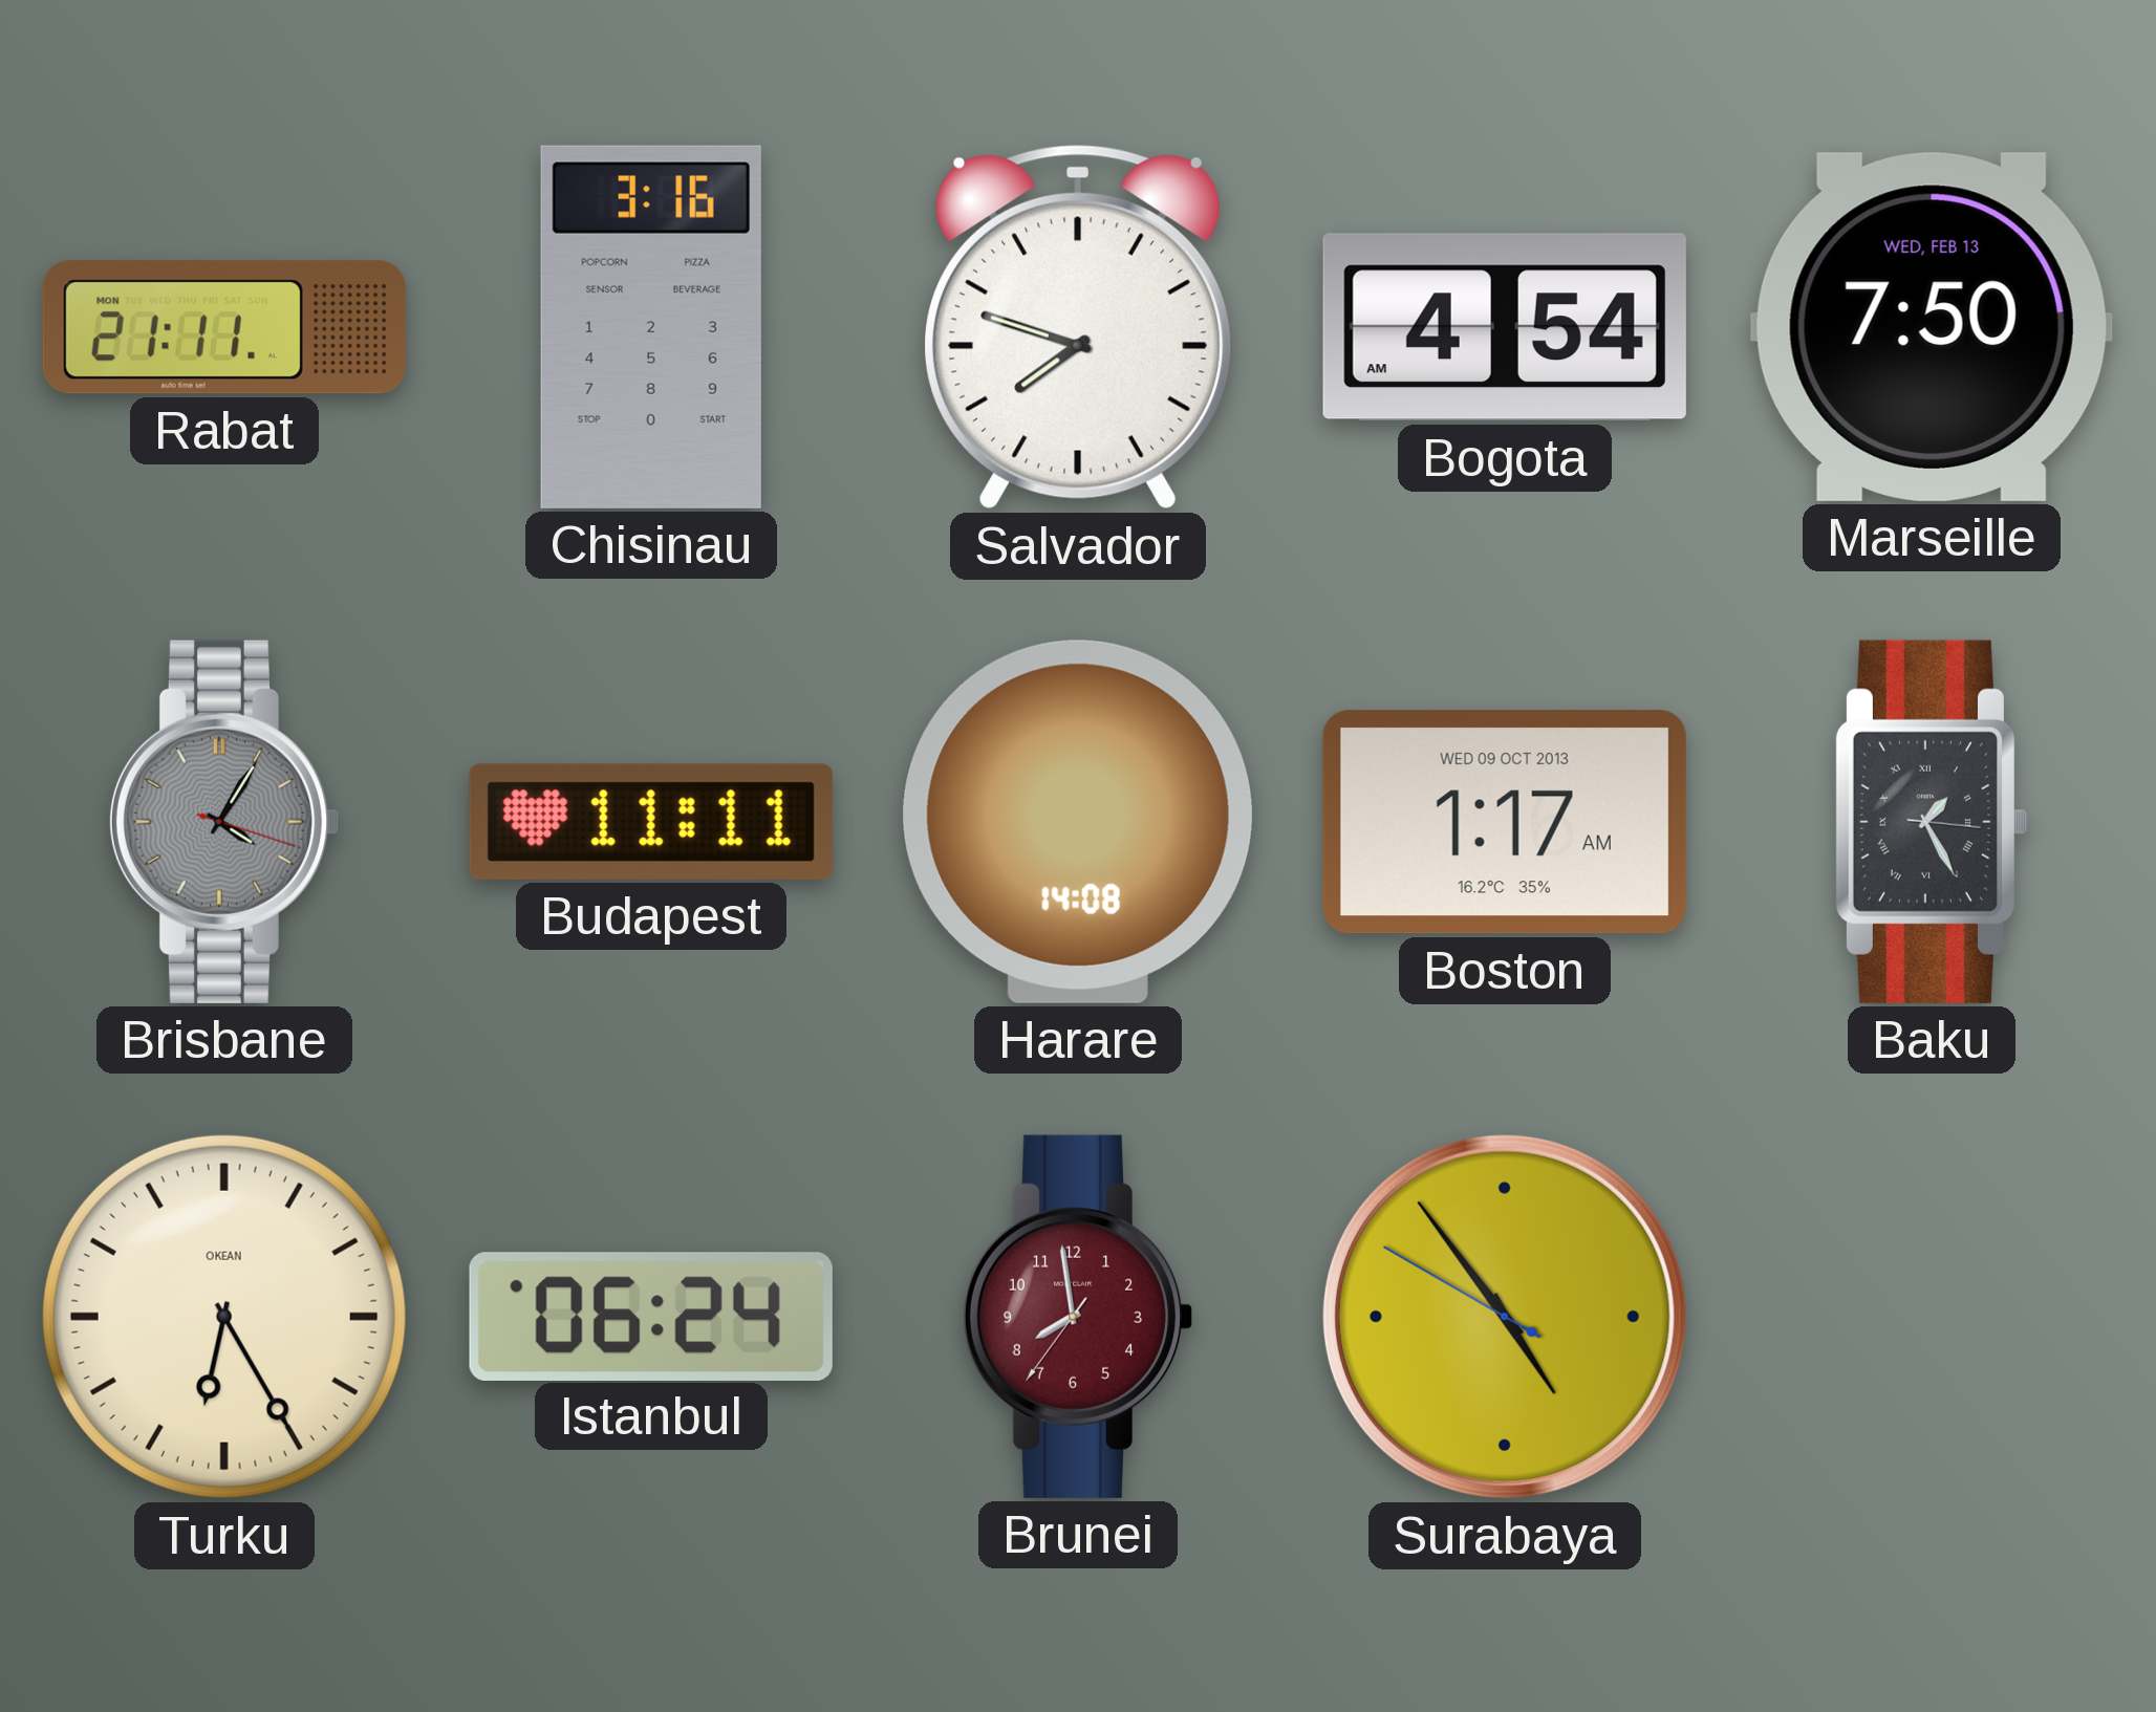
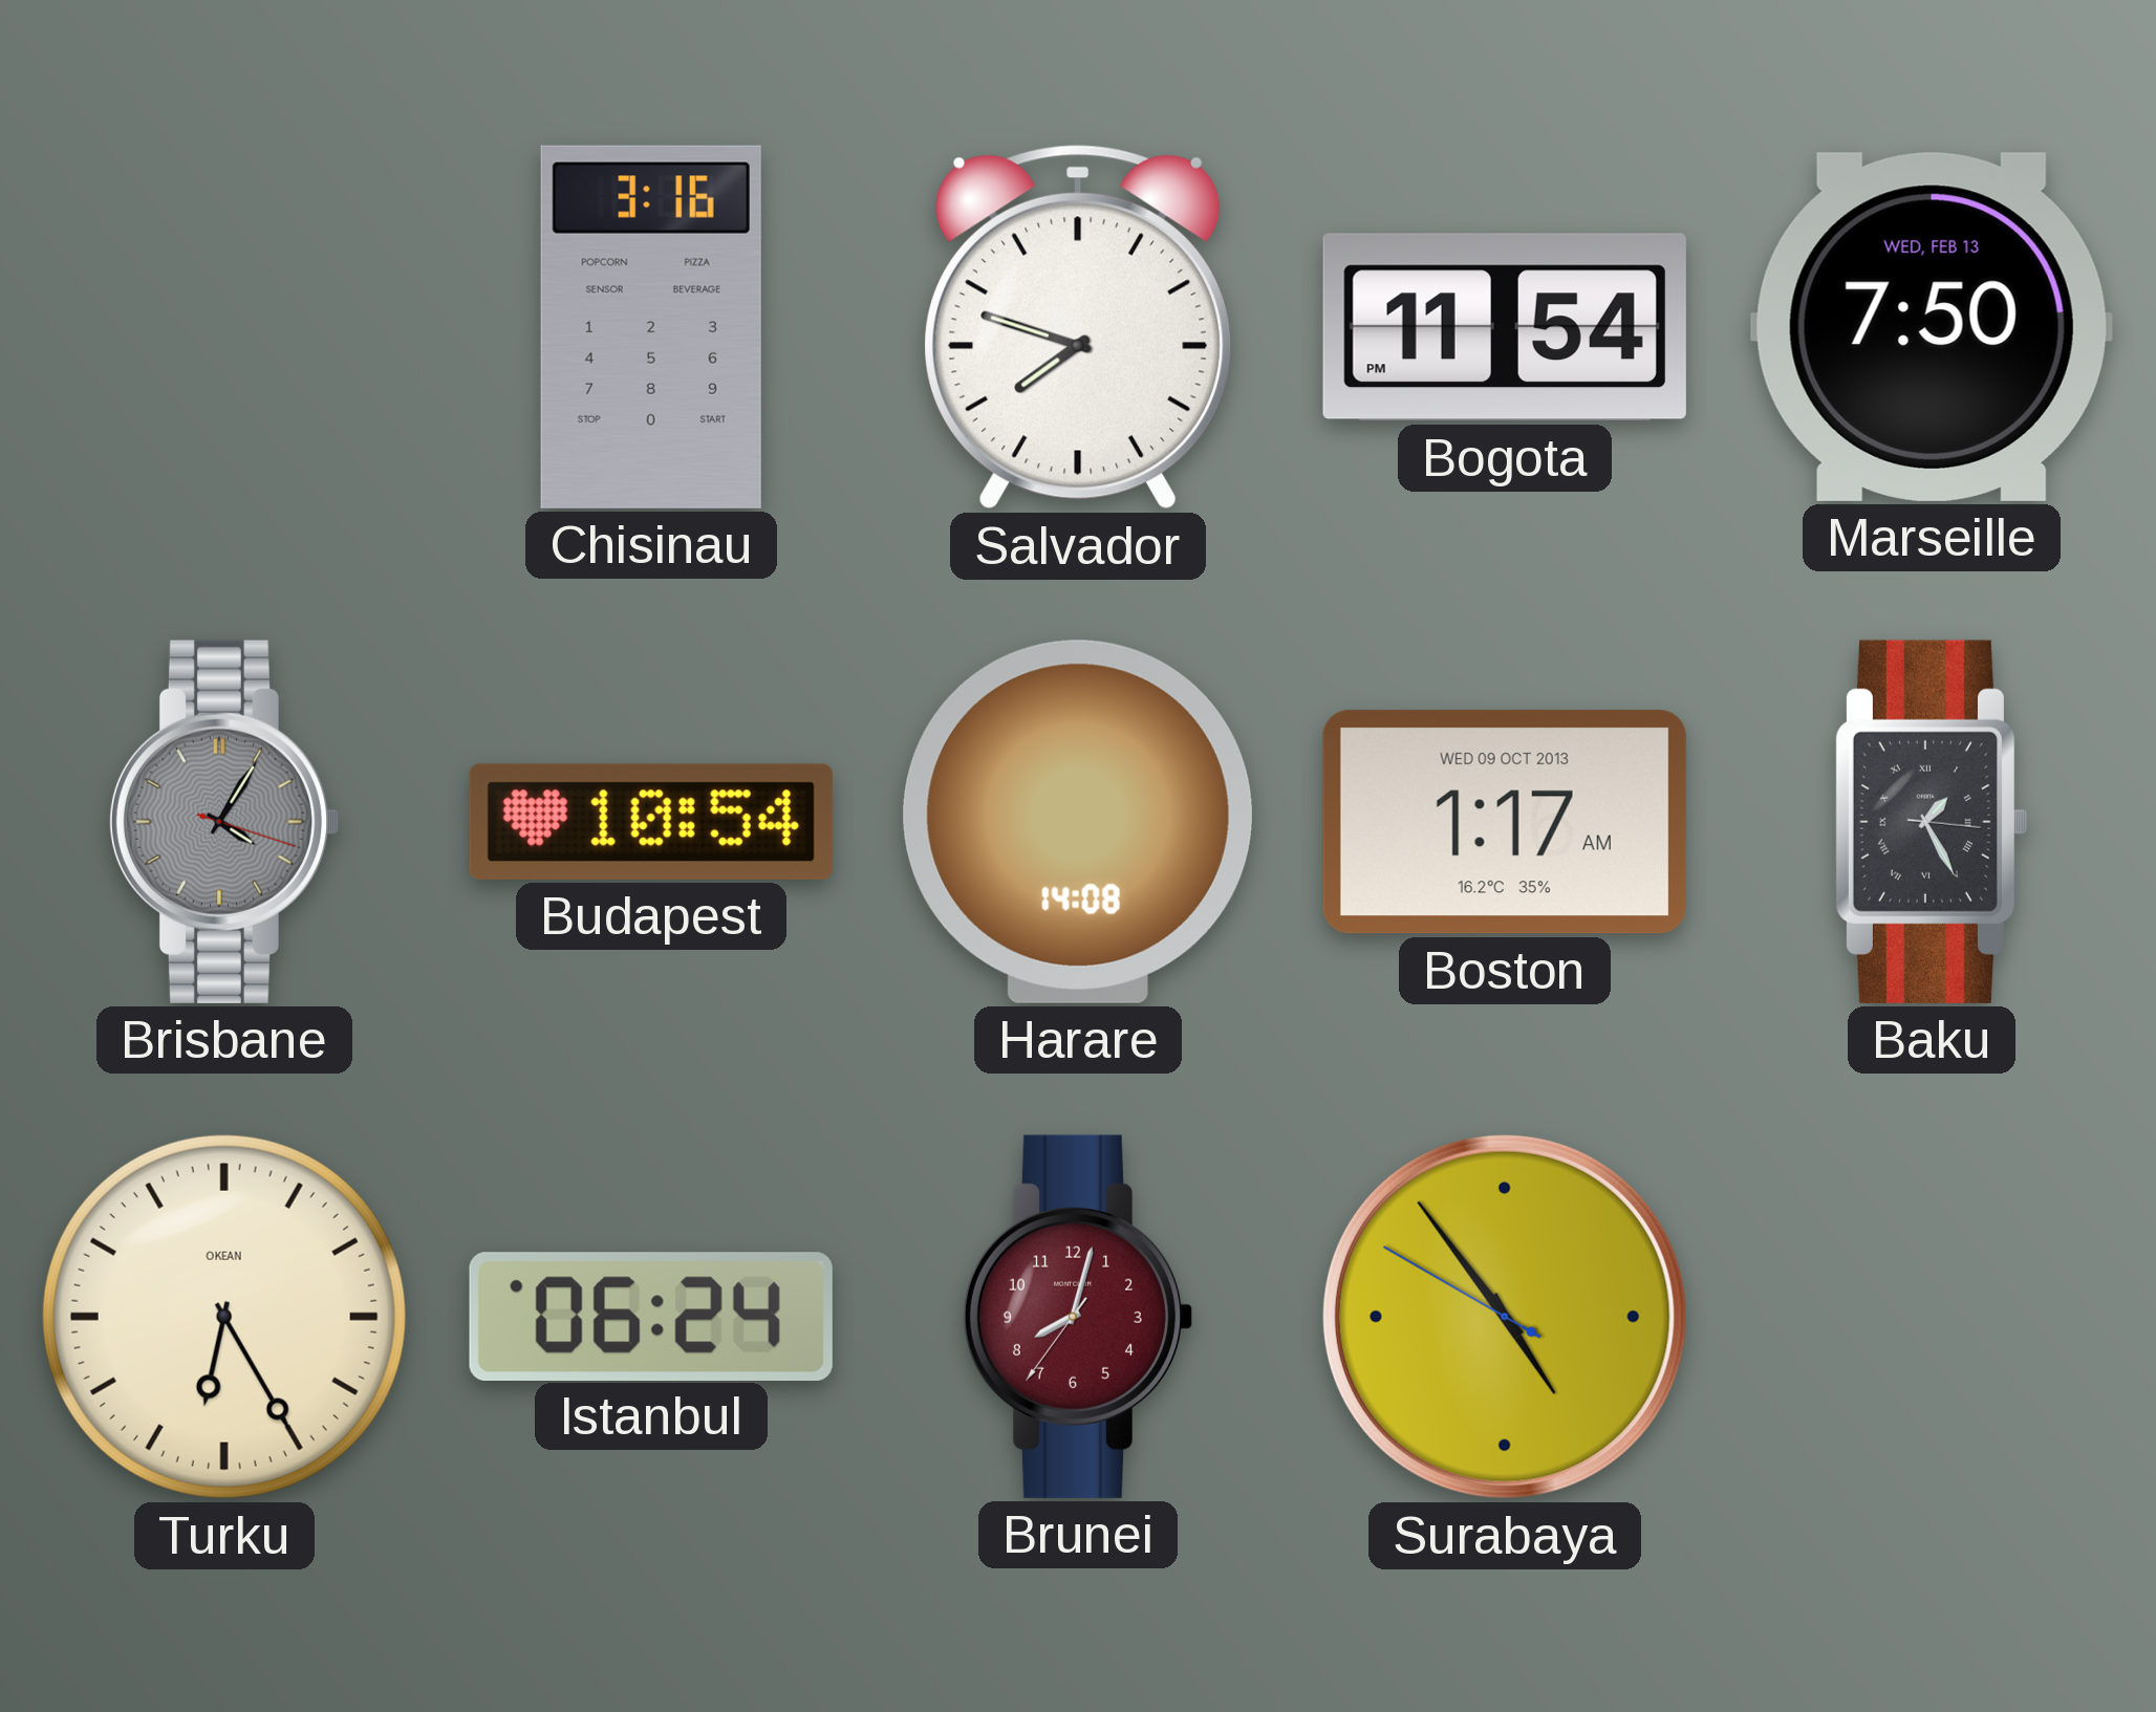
Rabat: 21:11 -> none
Bogota: 4:54 -> 11:54
Budapest: 11:11 -> 10:54
Brunei: 7:58 -> 8:02
